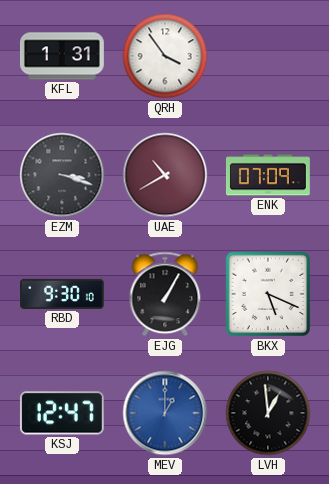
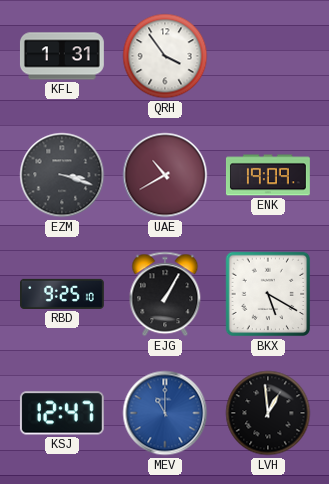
ENK: 07:09 -> 19:09
RBD: 9:30 -> 9:25
BKX: 5:19 -> 5:20
MEV: 1:00 -> 11:00
